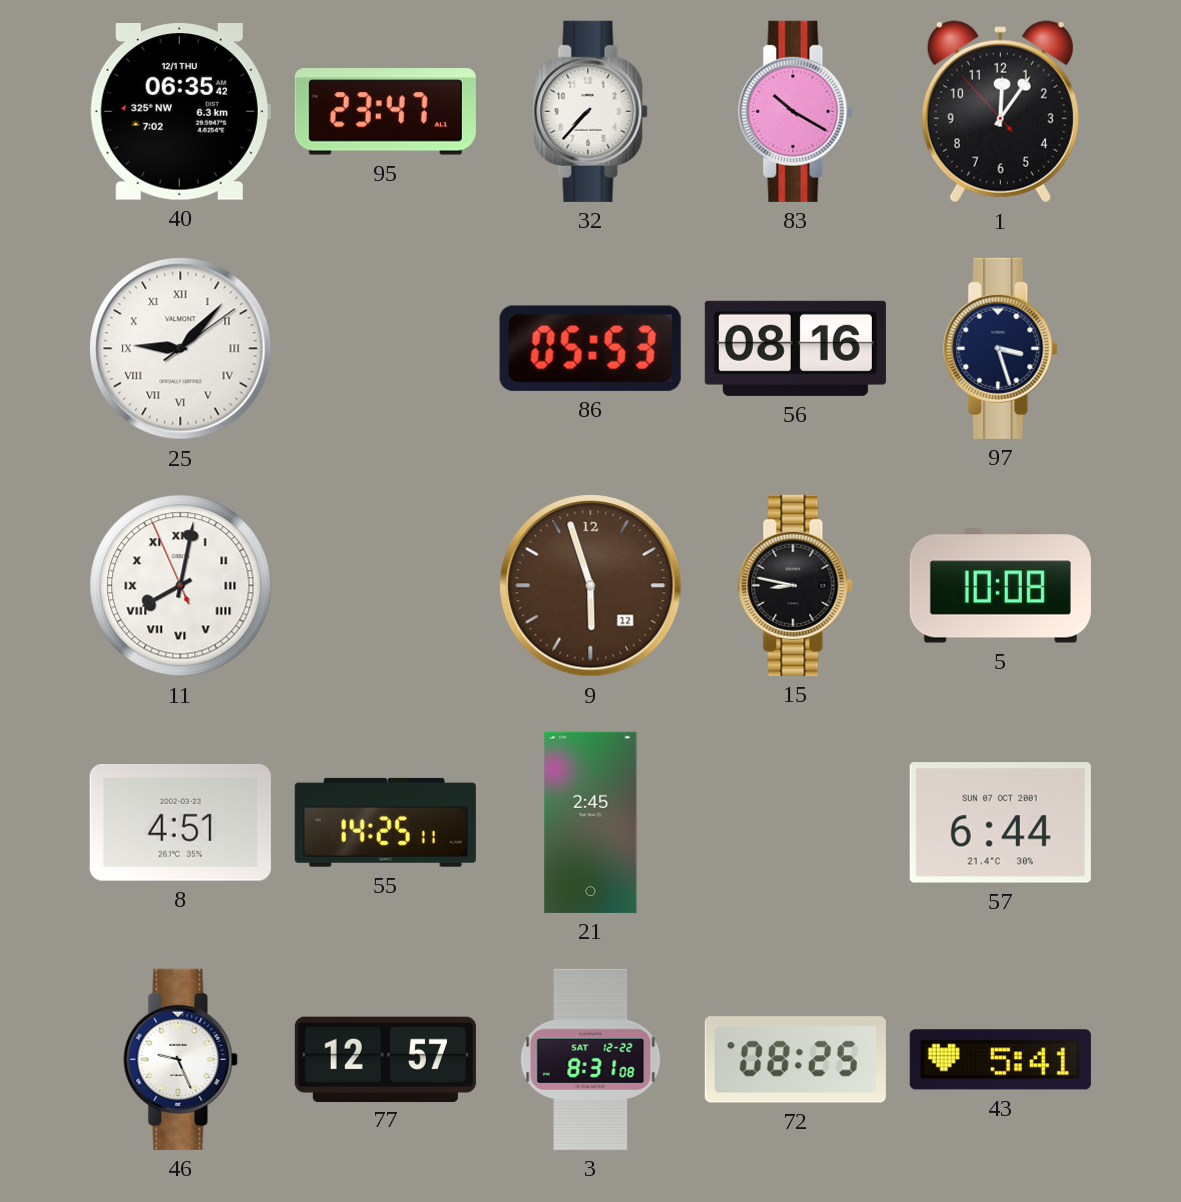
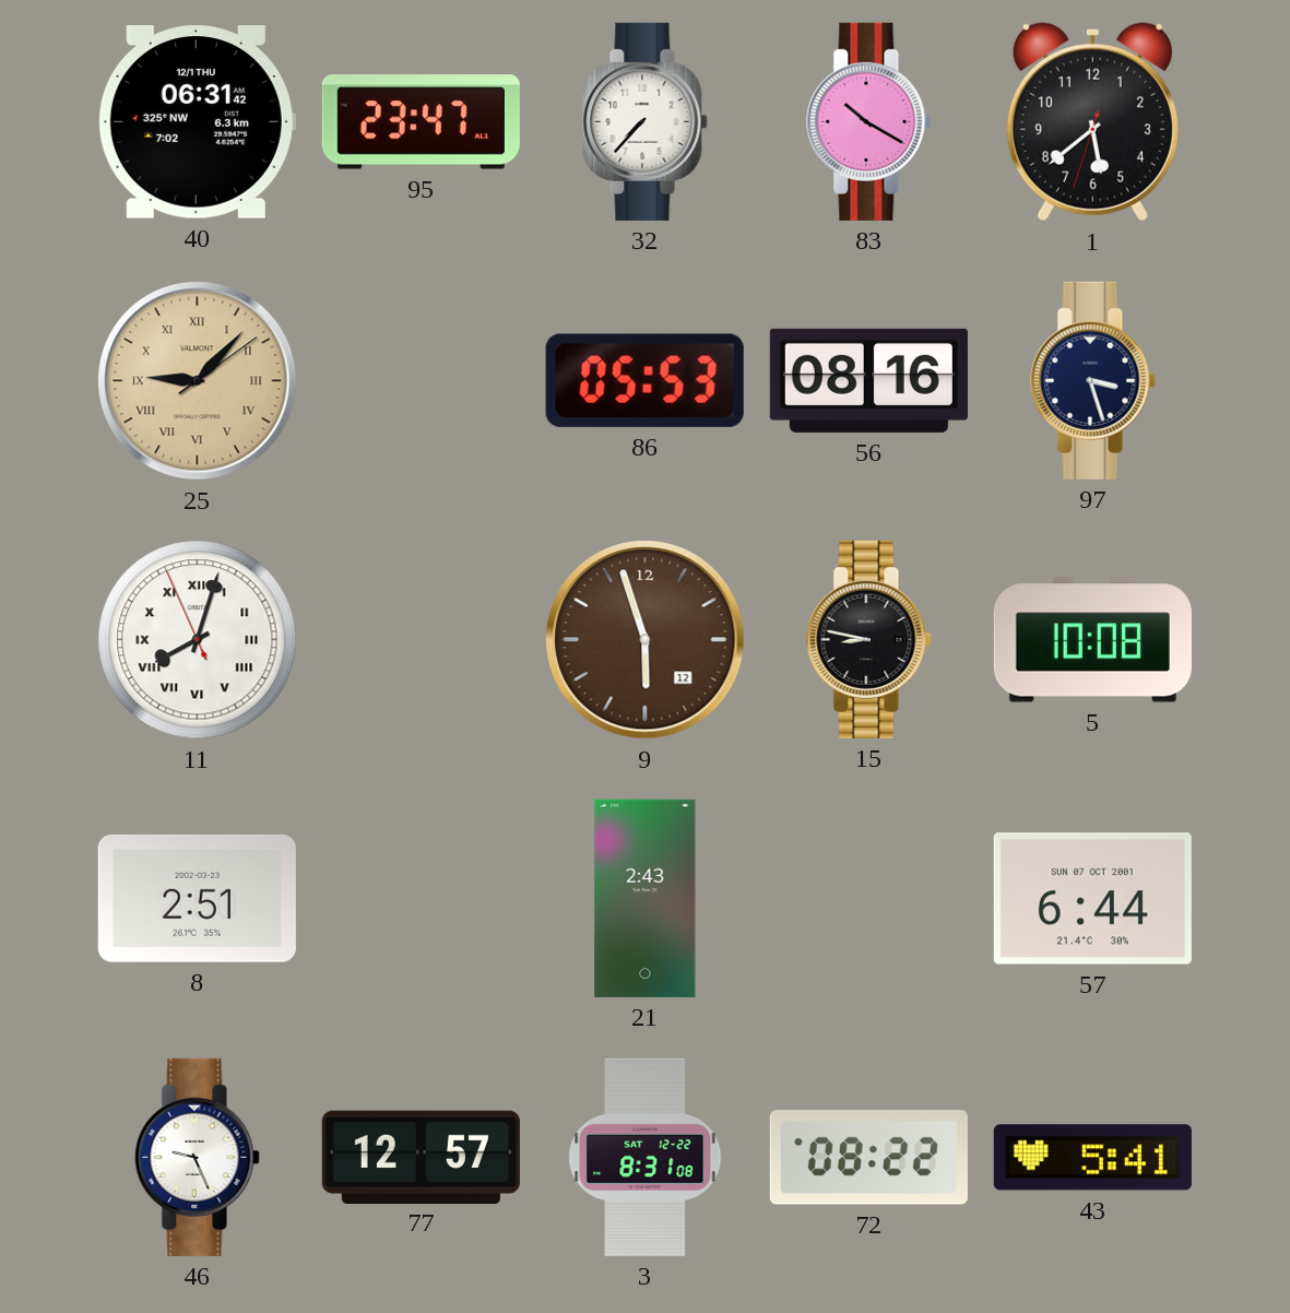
40: 06:35 -> 06:31
1: 12:05 -> 5:38
25 dial: white -> champagne
11: 8:01 -> 8:02
8: 4:51 -> 2:51
55: 14:25 -> none
21: 2:45 -> 2:43
72: 08:25 -> 08:22
